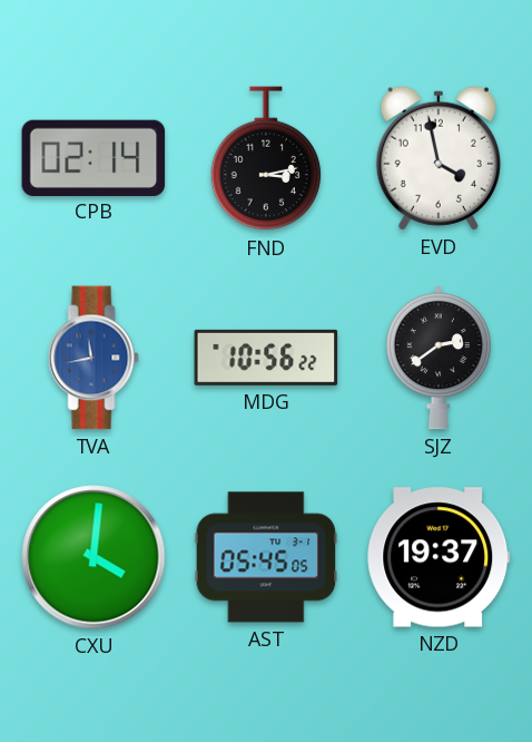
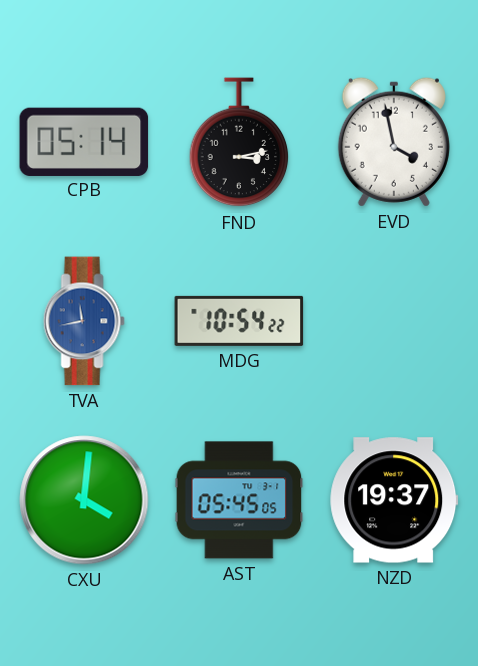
CPB: 02:14 -> 05:14
MDG: 10:56 -> 10:54
SJZ: 2:39 -> none
